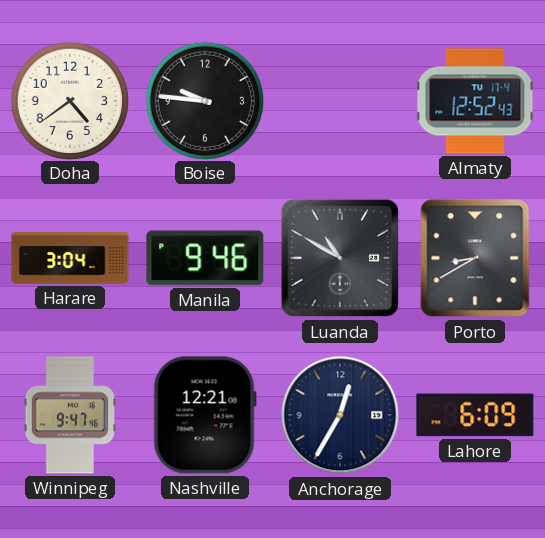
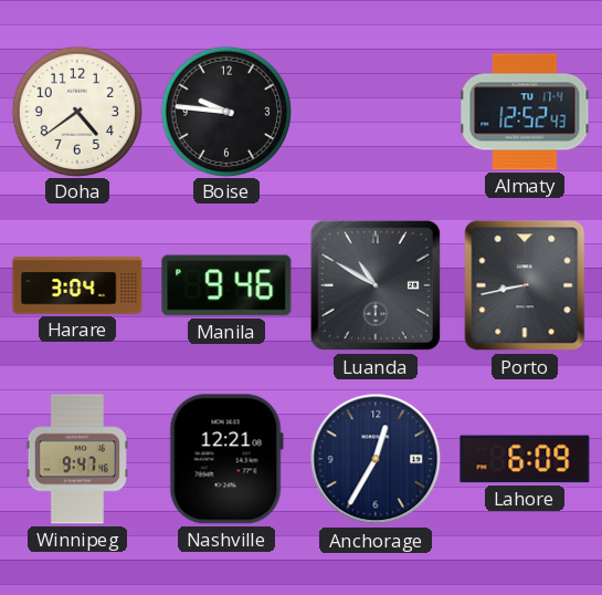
Porto: 8:40 -> 8:43
